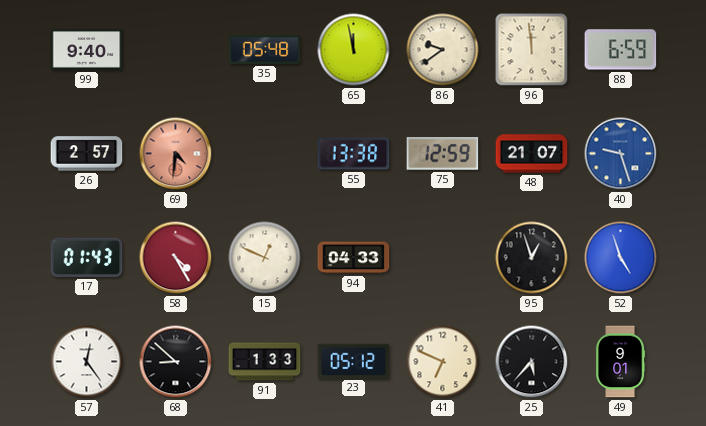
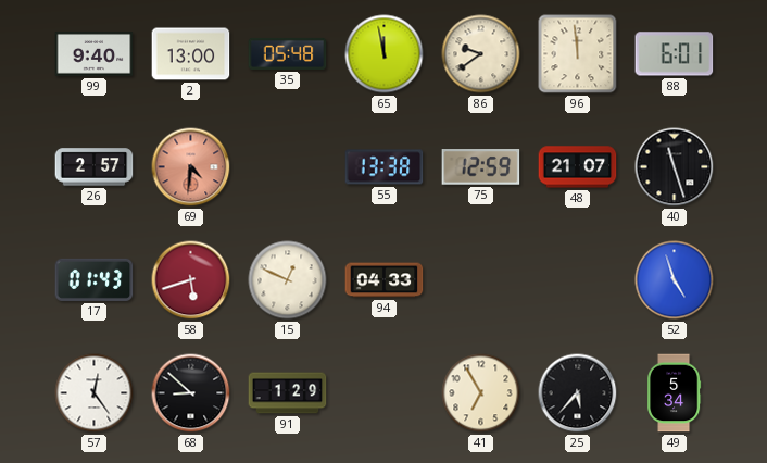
2: none -> 13:00
88: 6:59 -> 6:01
40: 9:27 -> 11:27
40 dial: blue -> black
58: 4:25 -> 5:42
95: 12:57 -> none
91: 1:33 -> 1:29
23: 05:12 -> none
41: 6:49 -> 6:55
49: 9:01 -> 5:34
